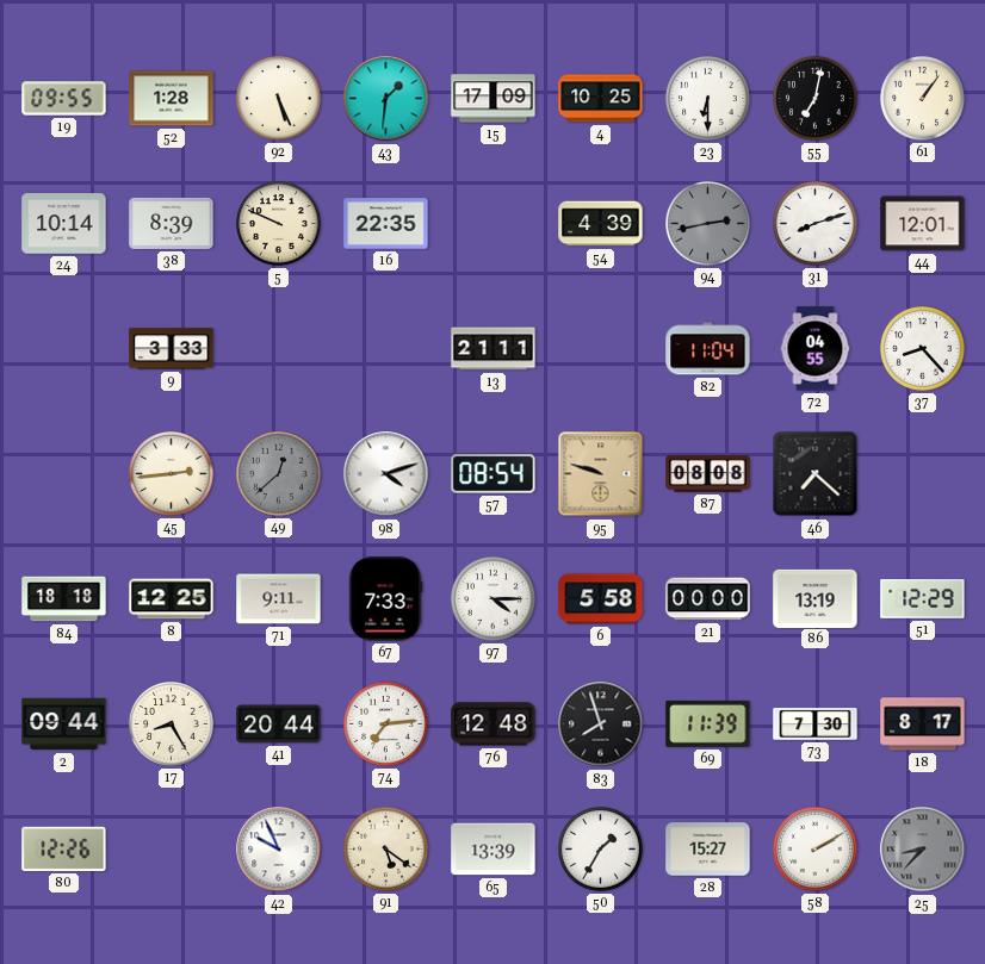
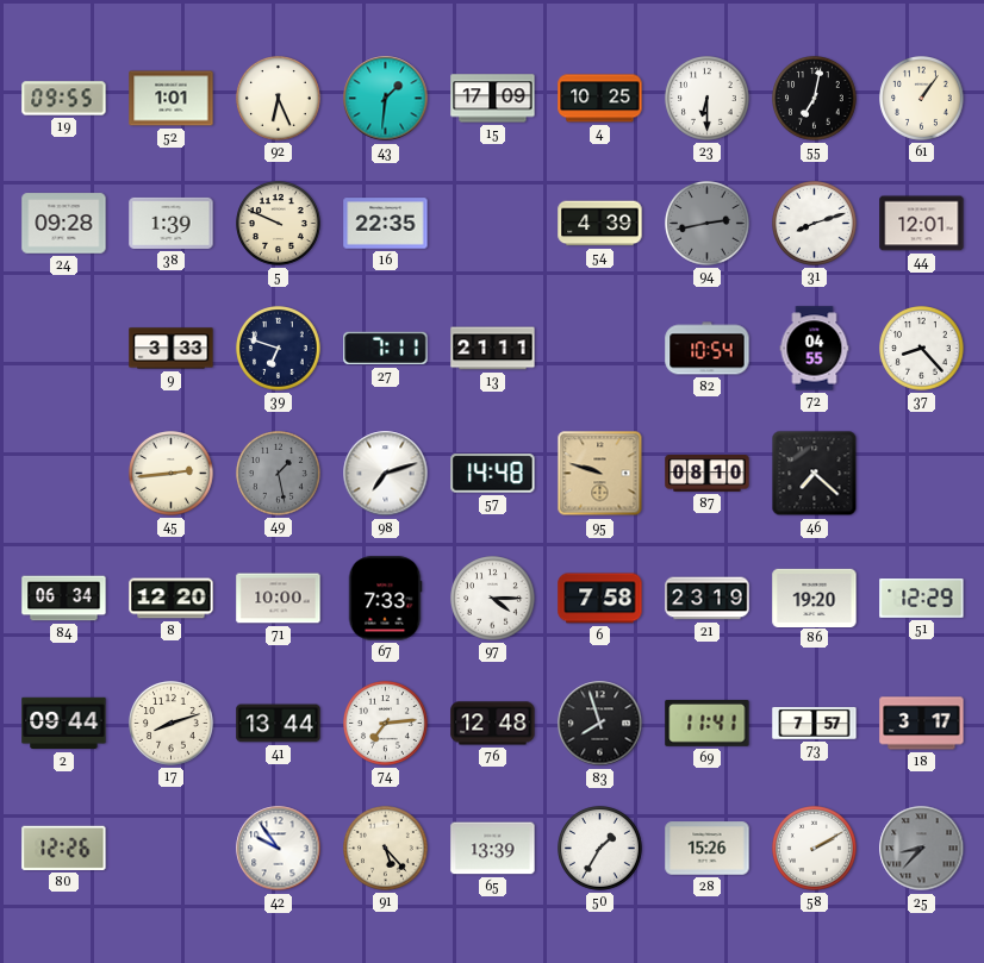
52: 1:28 -> 1:01
92: 5:26 -> 6:26
24: 10:14 -> 09:28
38: 8:39 -> 1:39
39: none -> 6:48
27: none -> 7:11
82: 11:04 -> 10:54
49: 12:38 -> 1:28
98: 4:12 -> 7:12
57: 08:54 -> 14:48
87: 08:08 -> 08:10
84: 18:18 -> 06:34
8: 12:25 -> 12:20
71: 9:11 -> 10:00
6: 5:58 -> 7:58
21: 00:00 -> 23:19
86: 13:19 -> 19:20
17: 8:25 -> 8:12
41: 20:44 -> 13:44
69: 11:39 -> 11:41
73: 7:30 -> 7:57
18: 8:17 -> 3:17
42: 9:56 -> 9:54
91: 5:21 -> 5:23
28: 15:27 -> 15:26
